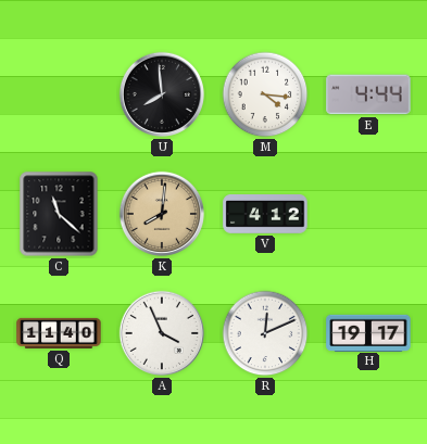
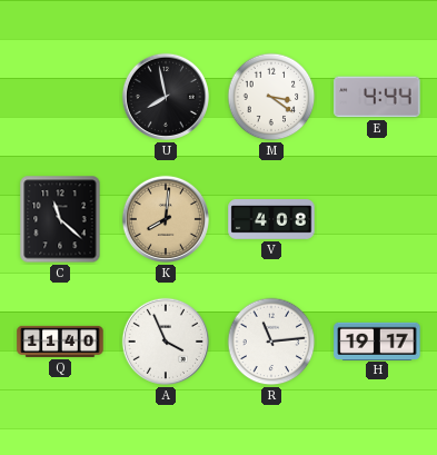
U: 7:59 -> 7:58
M: 4:16 -> 3:21
V: 4:12 -> 4:08
R: 12:11 -> 11:14
